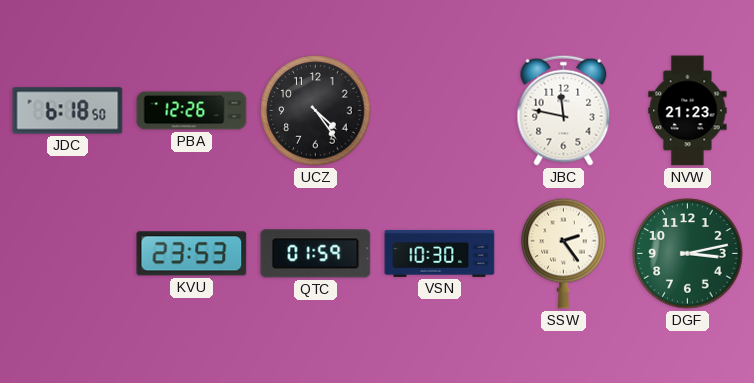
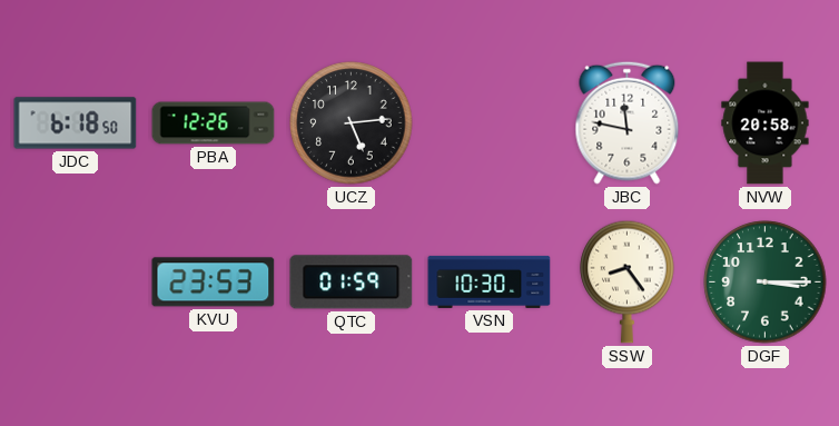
UCZ: 4:24 -> 5:14
NVW: 21:23 -> 20:58
SSW: 2:24 -> 8:24
DGF: 3:13 -> 3:15
